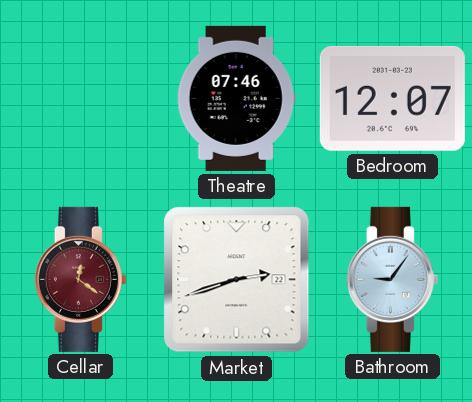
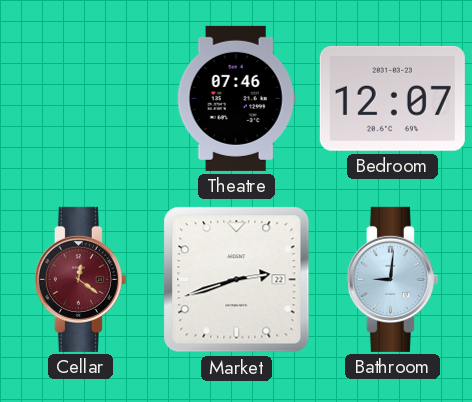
Bathroom: 9:06 -> 9:01
